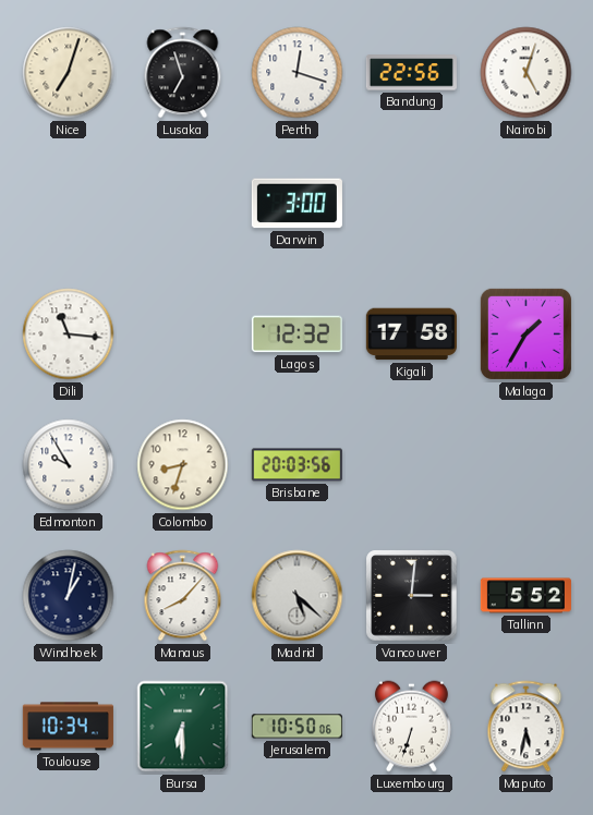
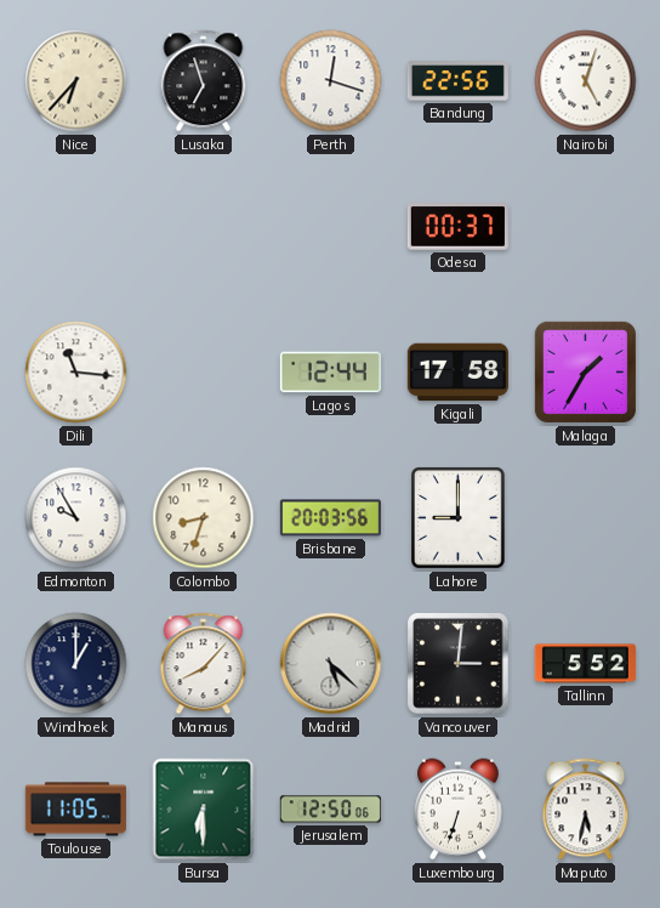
Nice: 7:03 -> 6:37
Darwin: 3:00 -> none
Odesa: none -> 00:37
Lagos: 12:32 -> 12:44
Lahore: none -> 9:00
Windhoek: 1:02 -> 1:00
Toulouse: 10:34 -> 11:05
Jerusalem: 10:50 -> 12:50
